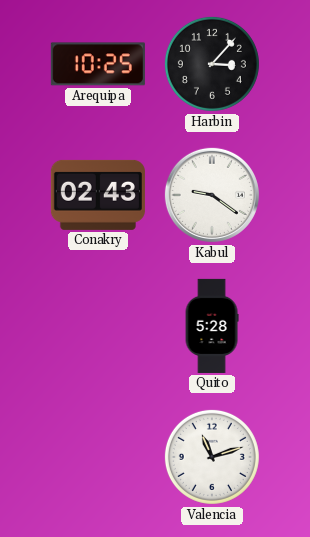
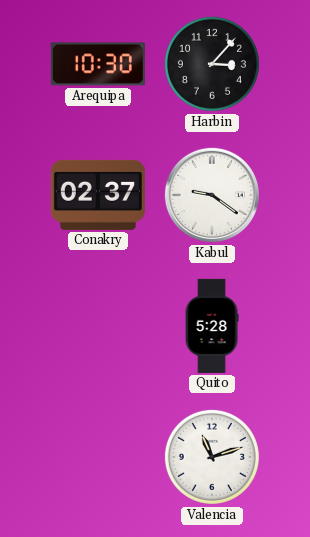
Arequipa: 10:25 -> 10:30
Conakry: 02:43 -> 02:37
